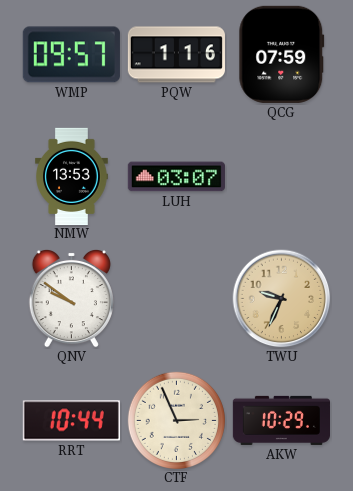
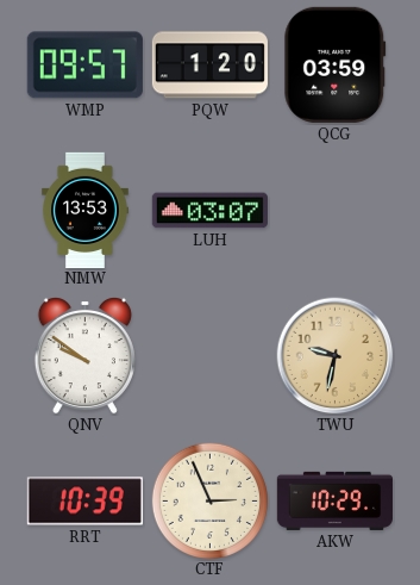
PQW: 1:16 -> 1:20
QCG: 07:59 -> 03:59
TWU: 9:34 -> 9:32
RRT: 10:44 -> 10:39
